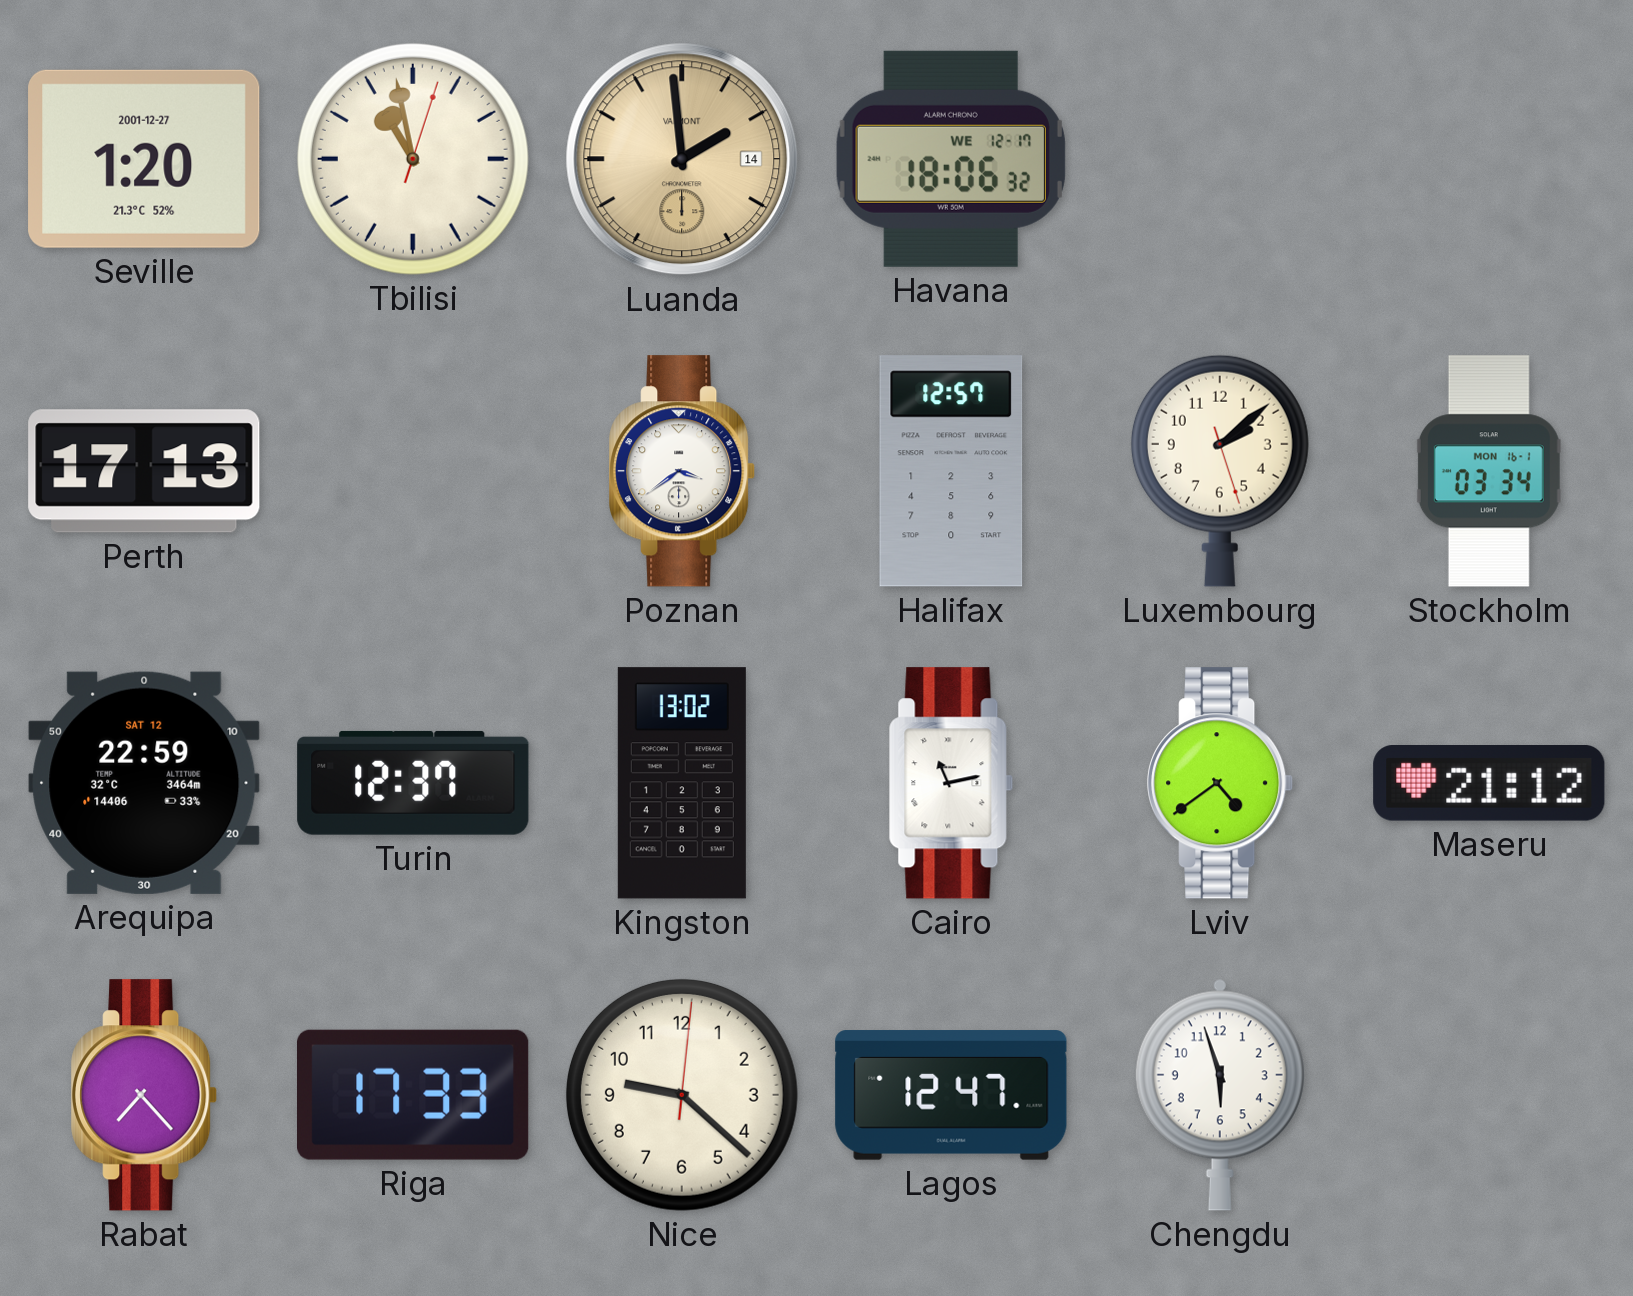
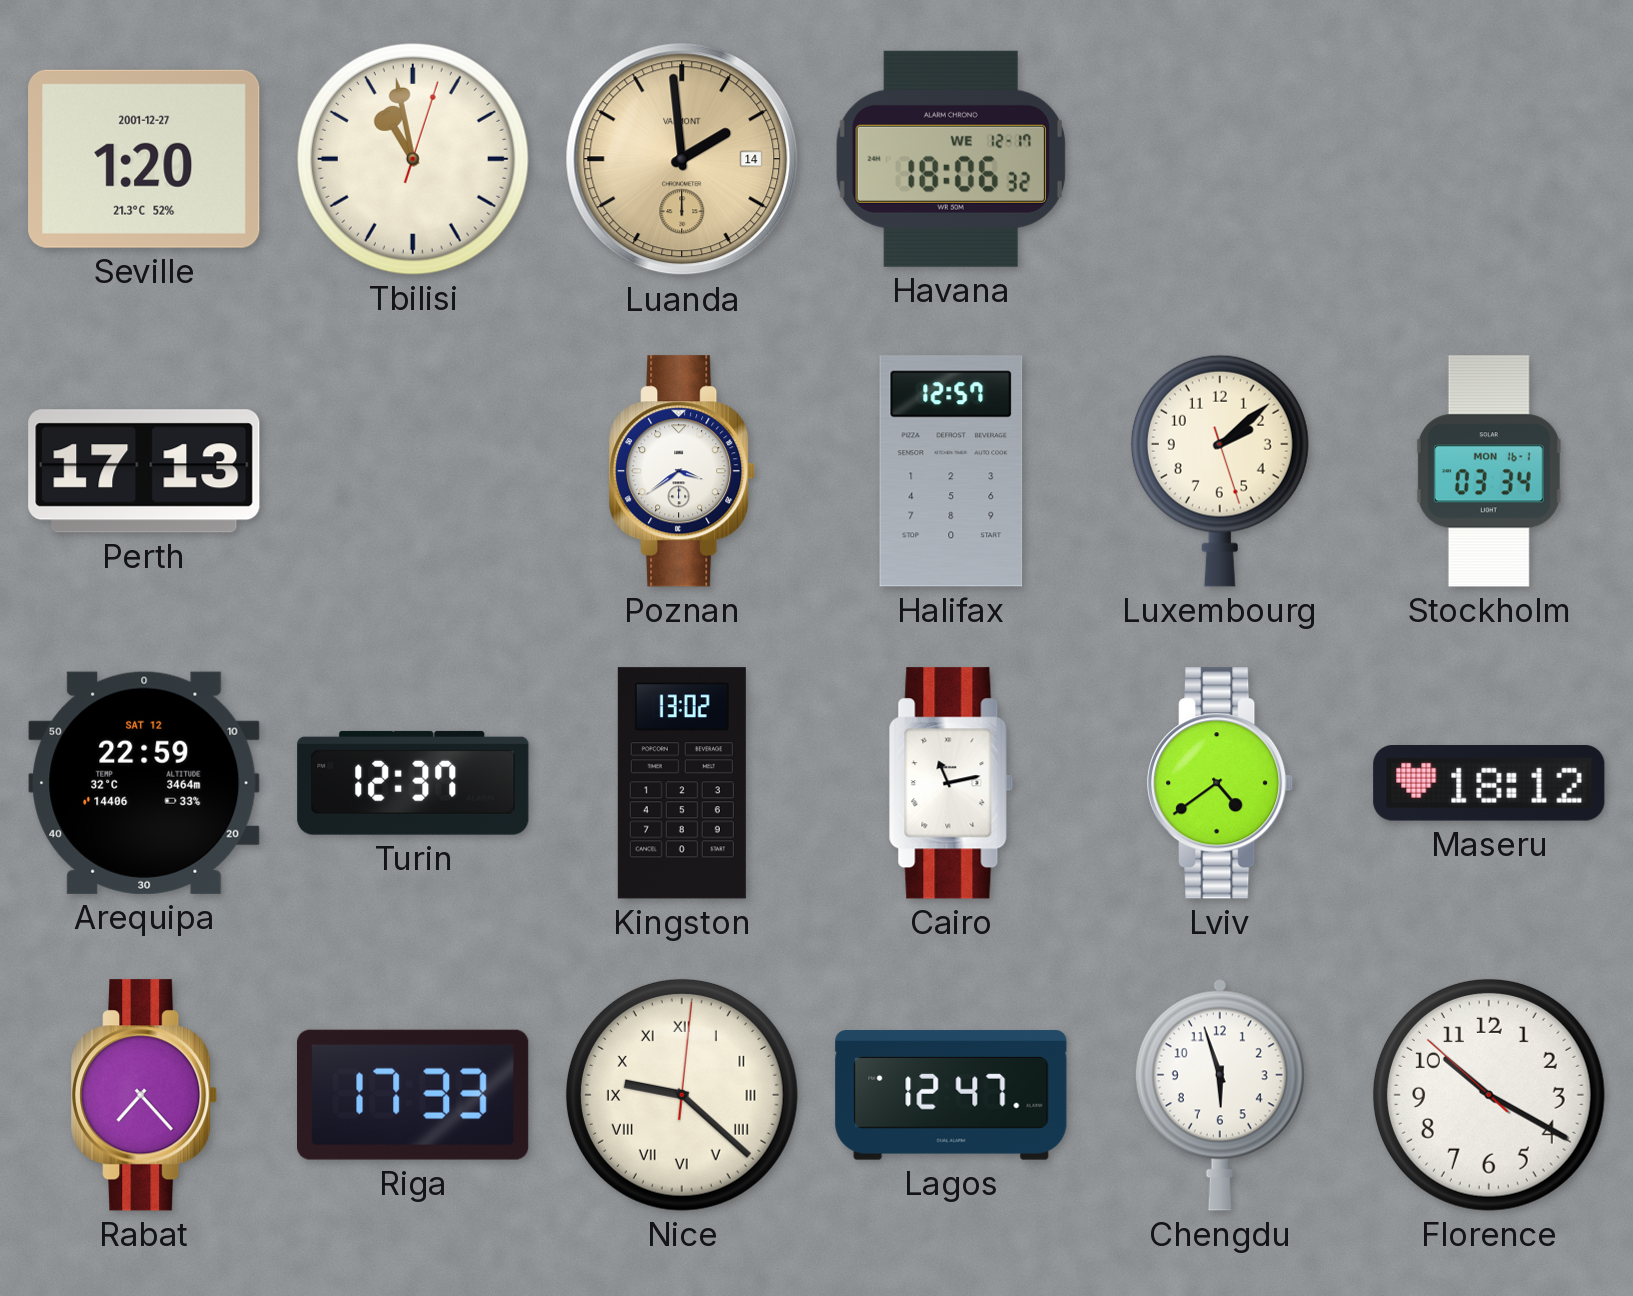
Maseru: 21:12 -> 18:12
Nice numerals: Arabic -> Roman
Florence: none -> 10:19
